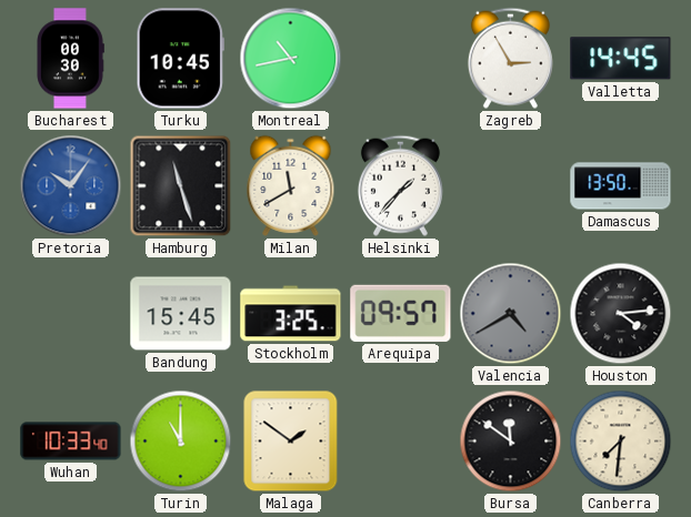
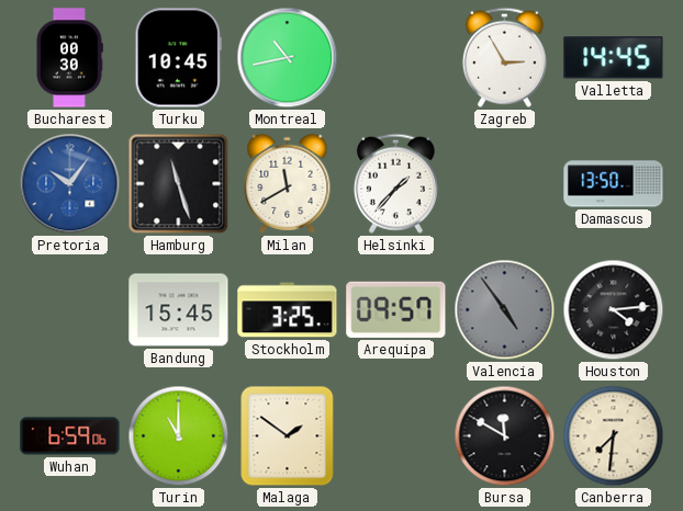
Valencia: 4:40 -> 4:54
Wuhan: 10:33 -> 6:59
Bursa: 11:51 -> 11:50
